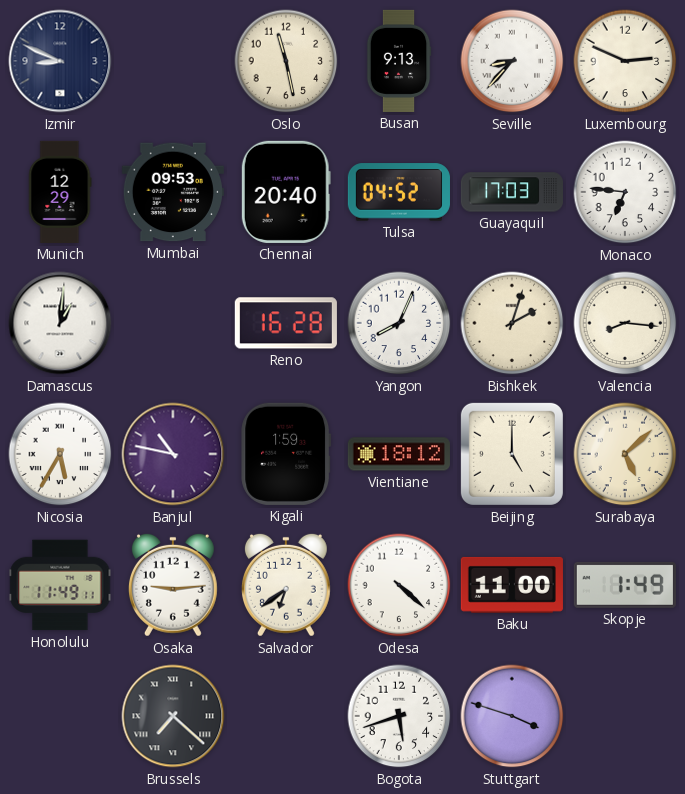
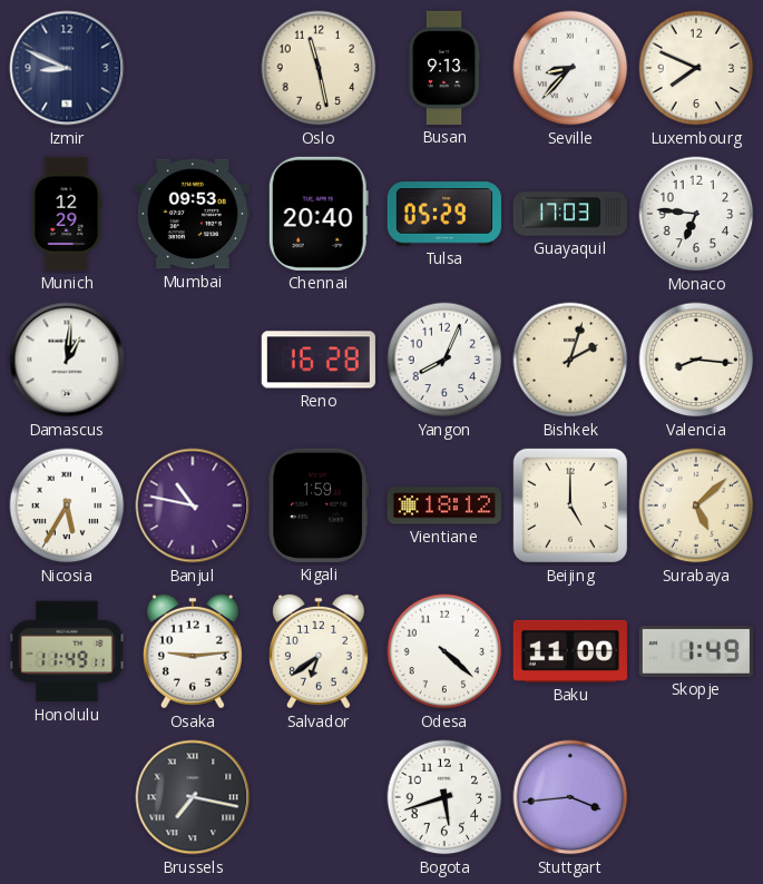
Luxembourg: 2:49 -> 7:49
Tulsa: 04:52 -> 05:29
Brussels: 7:22 -> 7:17
Stuttgart: 3:48 -> 3:44
